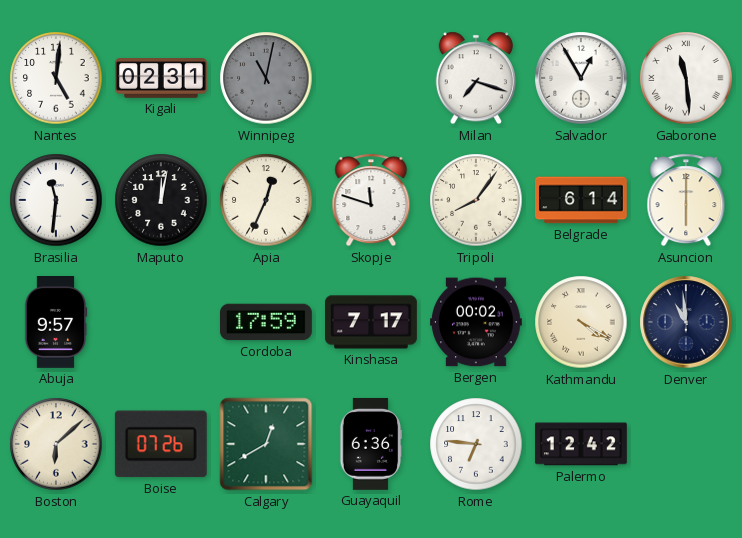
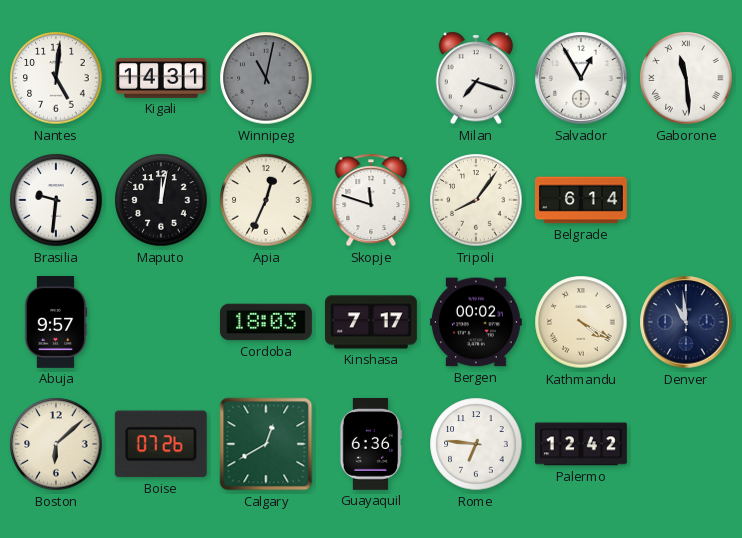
Kigali: 02:31 -> 14:31
Brasilia: 11:31 -> 9:31
Asuncion: 6:00 -> none
Cordoba: 17:59 -> 18:03
